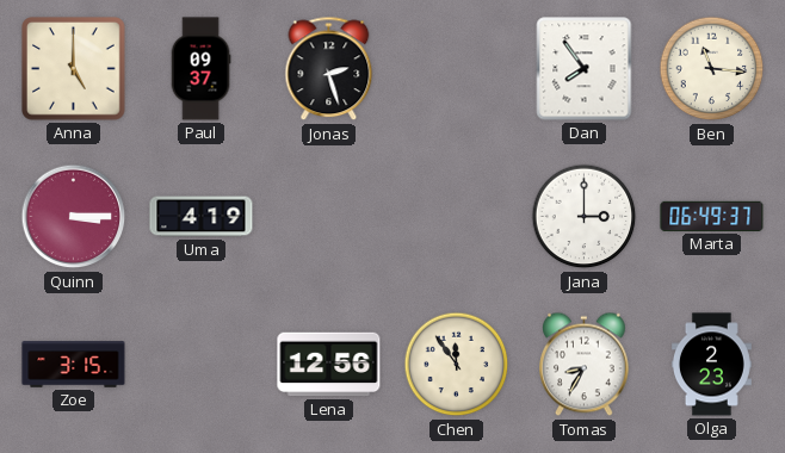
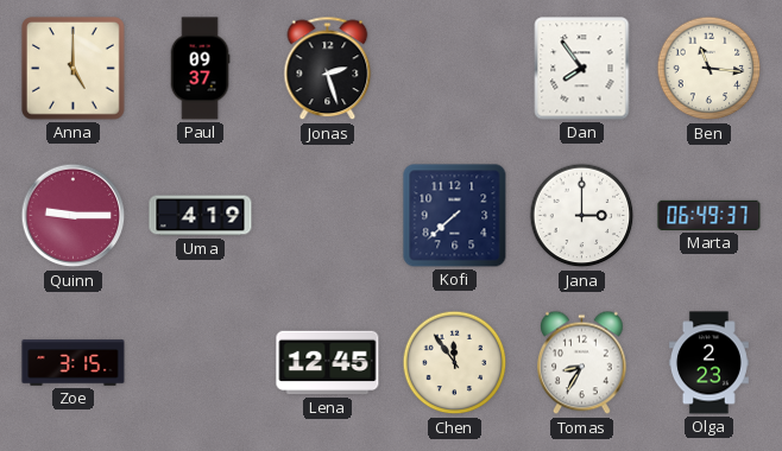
Quinn: 3:15 -> 9:15
Kofi: none -> 7:38
Lena: 12:56 -> 12:45
